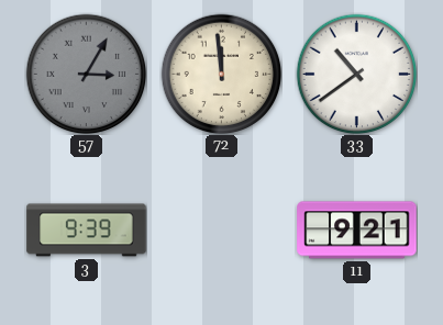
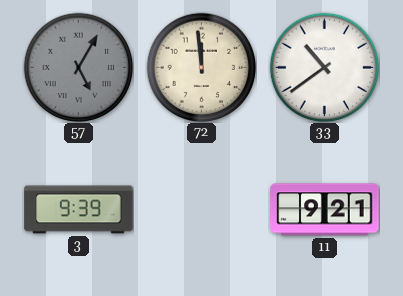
57: 3:05 -> 5:05
